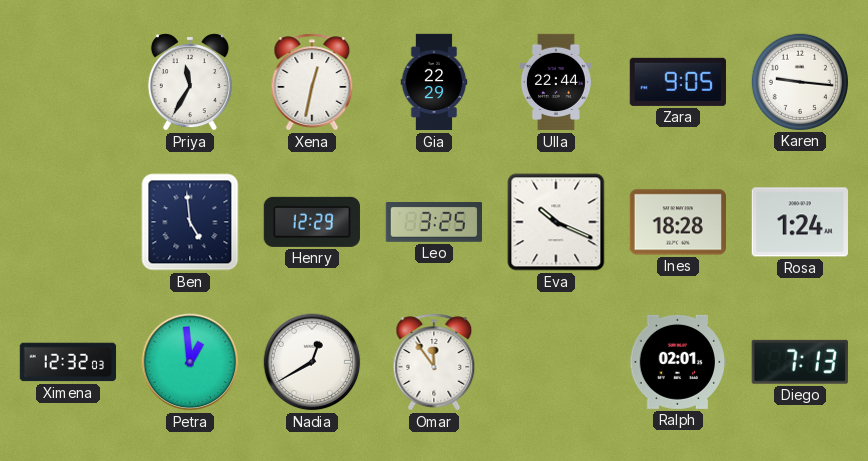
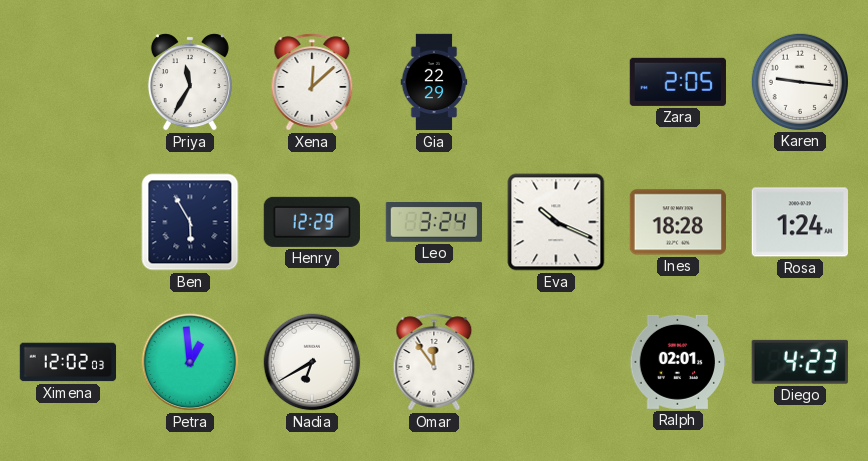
Xena: 12:32 -> 12:08
Ulla: 22:44 -> none
Zara: 9:05 -> 2:05
Ben: 4:59 -> 5:55
Leo: 3:25 -> 3:24
Ximena: 12:32 -> 12:02
Nadia: 12:40 -> 6:40
Diego: 7:13 -> 4:23
